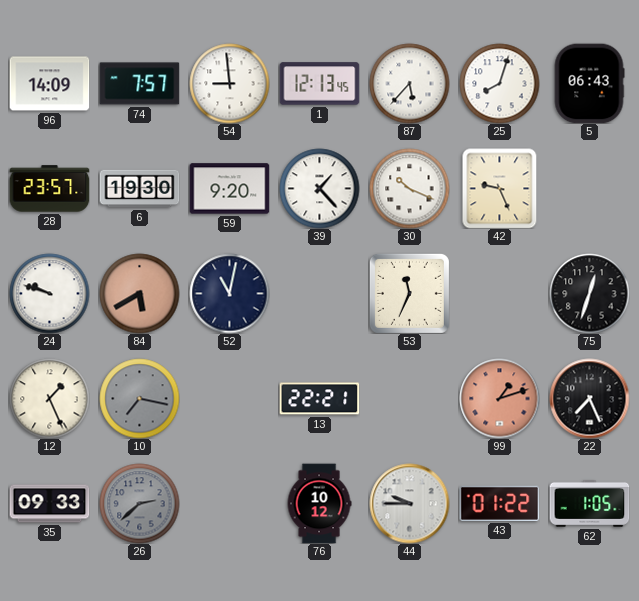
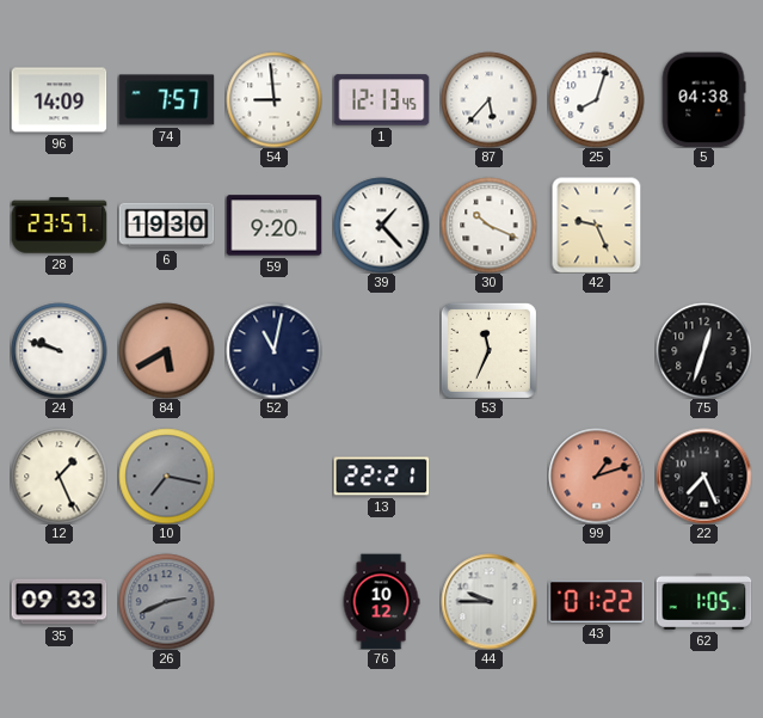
5: 06:43 -> 04:38
26: 2:38 -> 2:41
